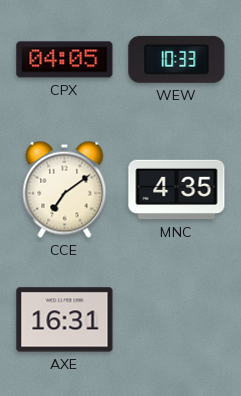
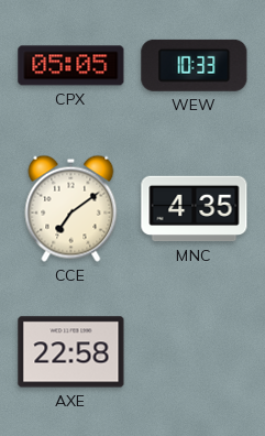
CPX: 04:05 -> 05:05
AXE: 16:31 -> 22:58
